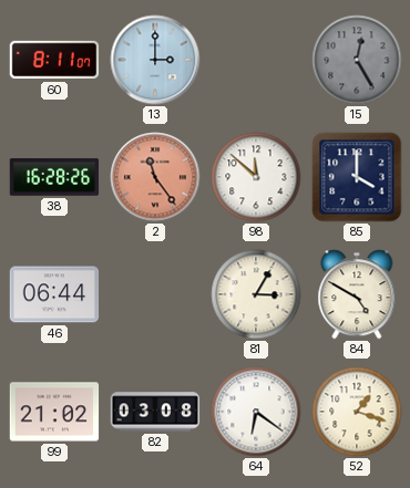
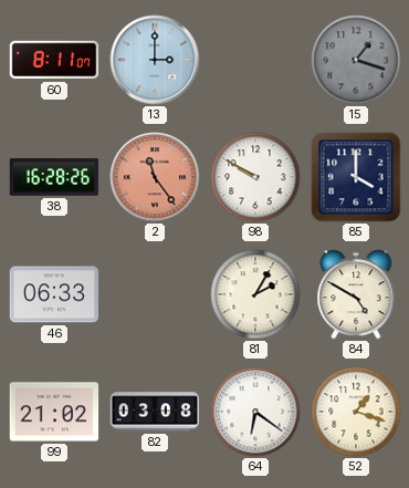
15: 12:25 -> 1:18
98: 11:52 -> 9:50
46: 06:44 -> 06:33
81: 3:05 -> 2:05
